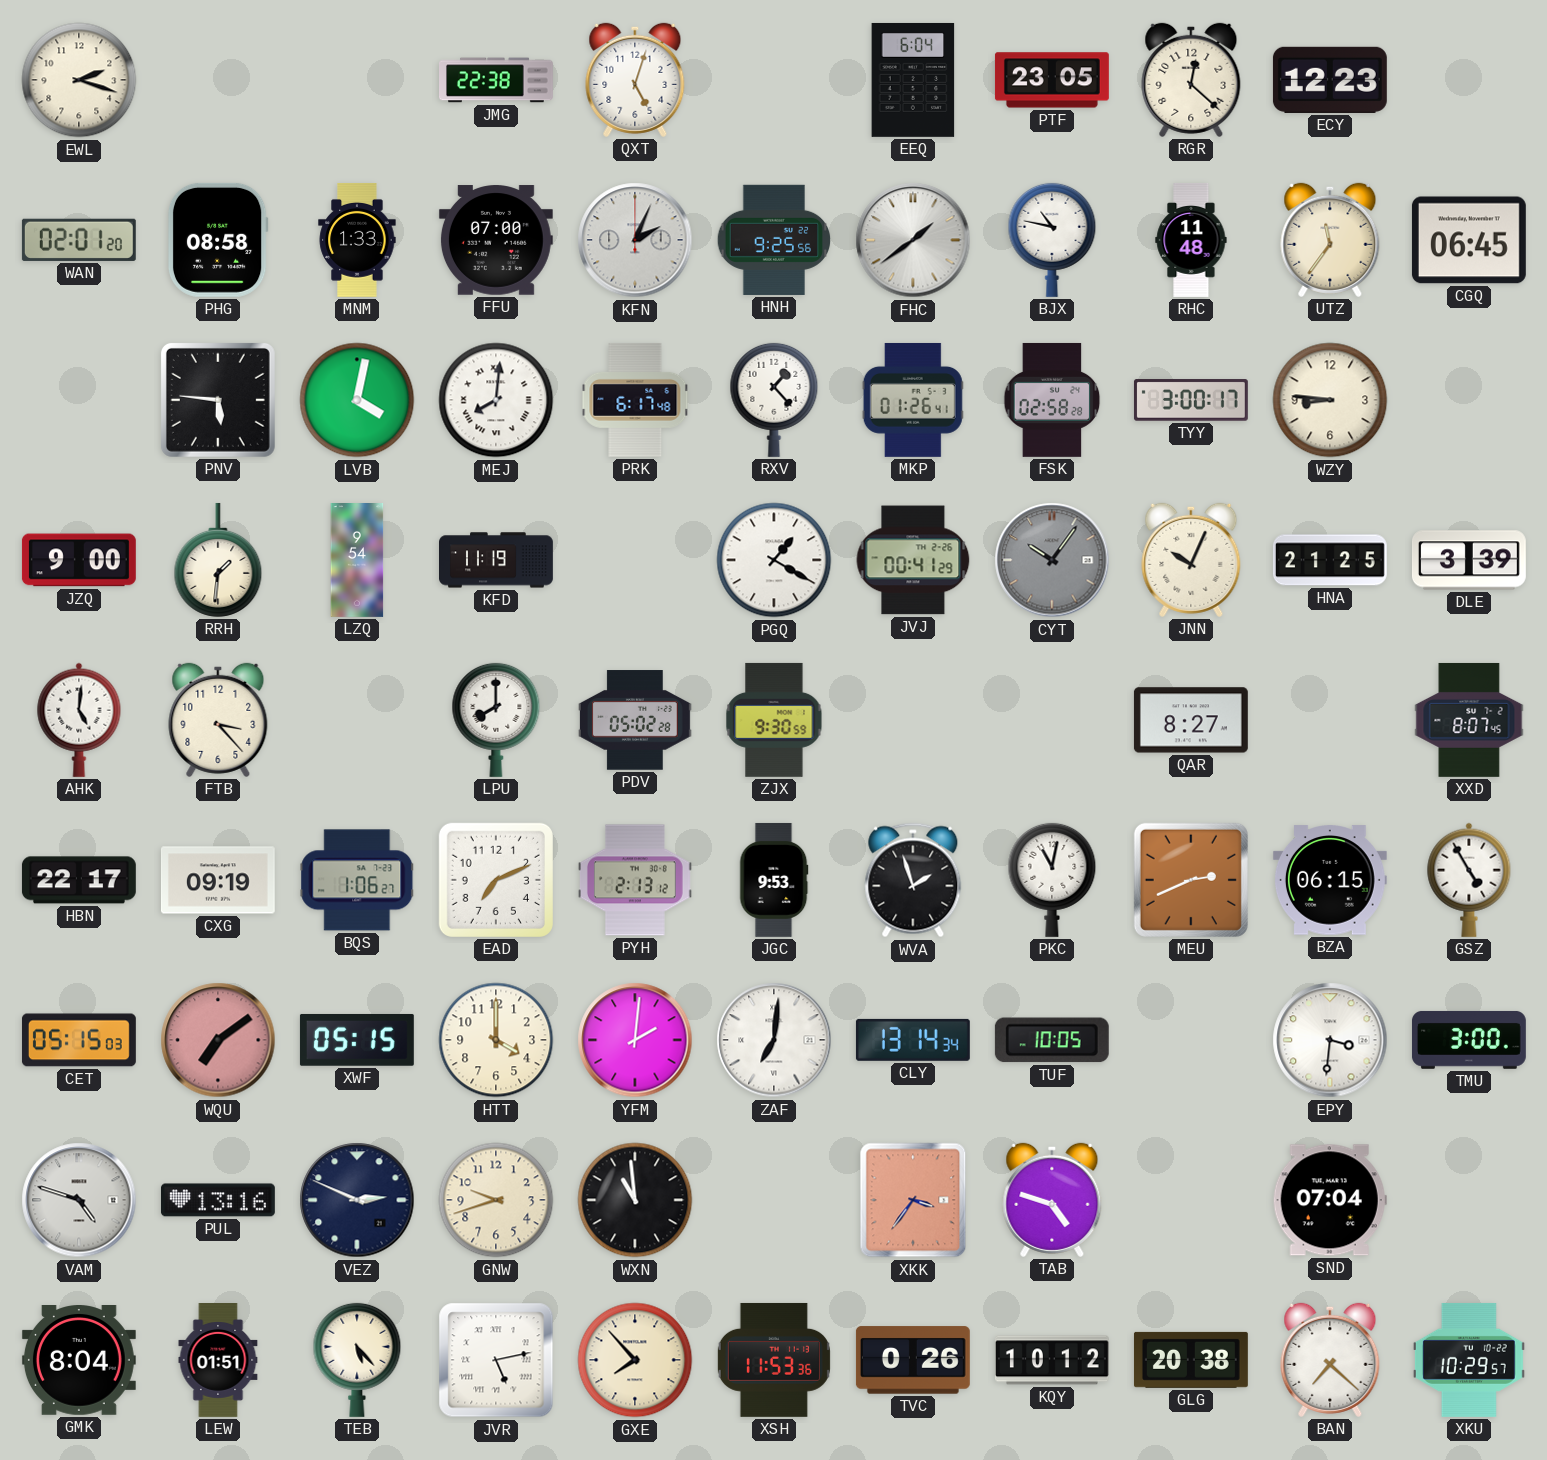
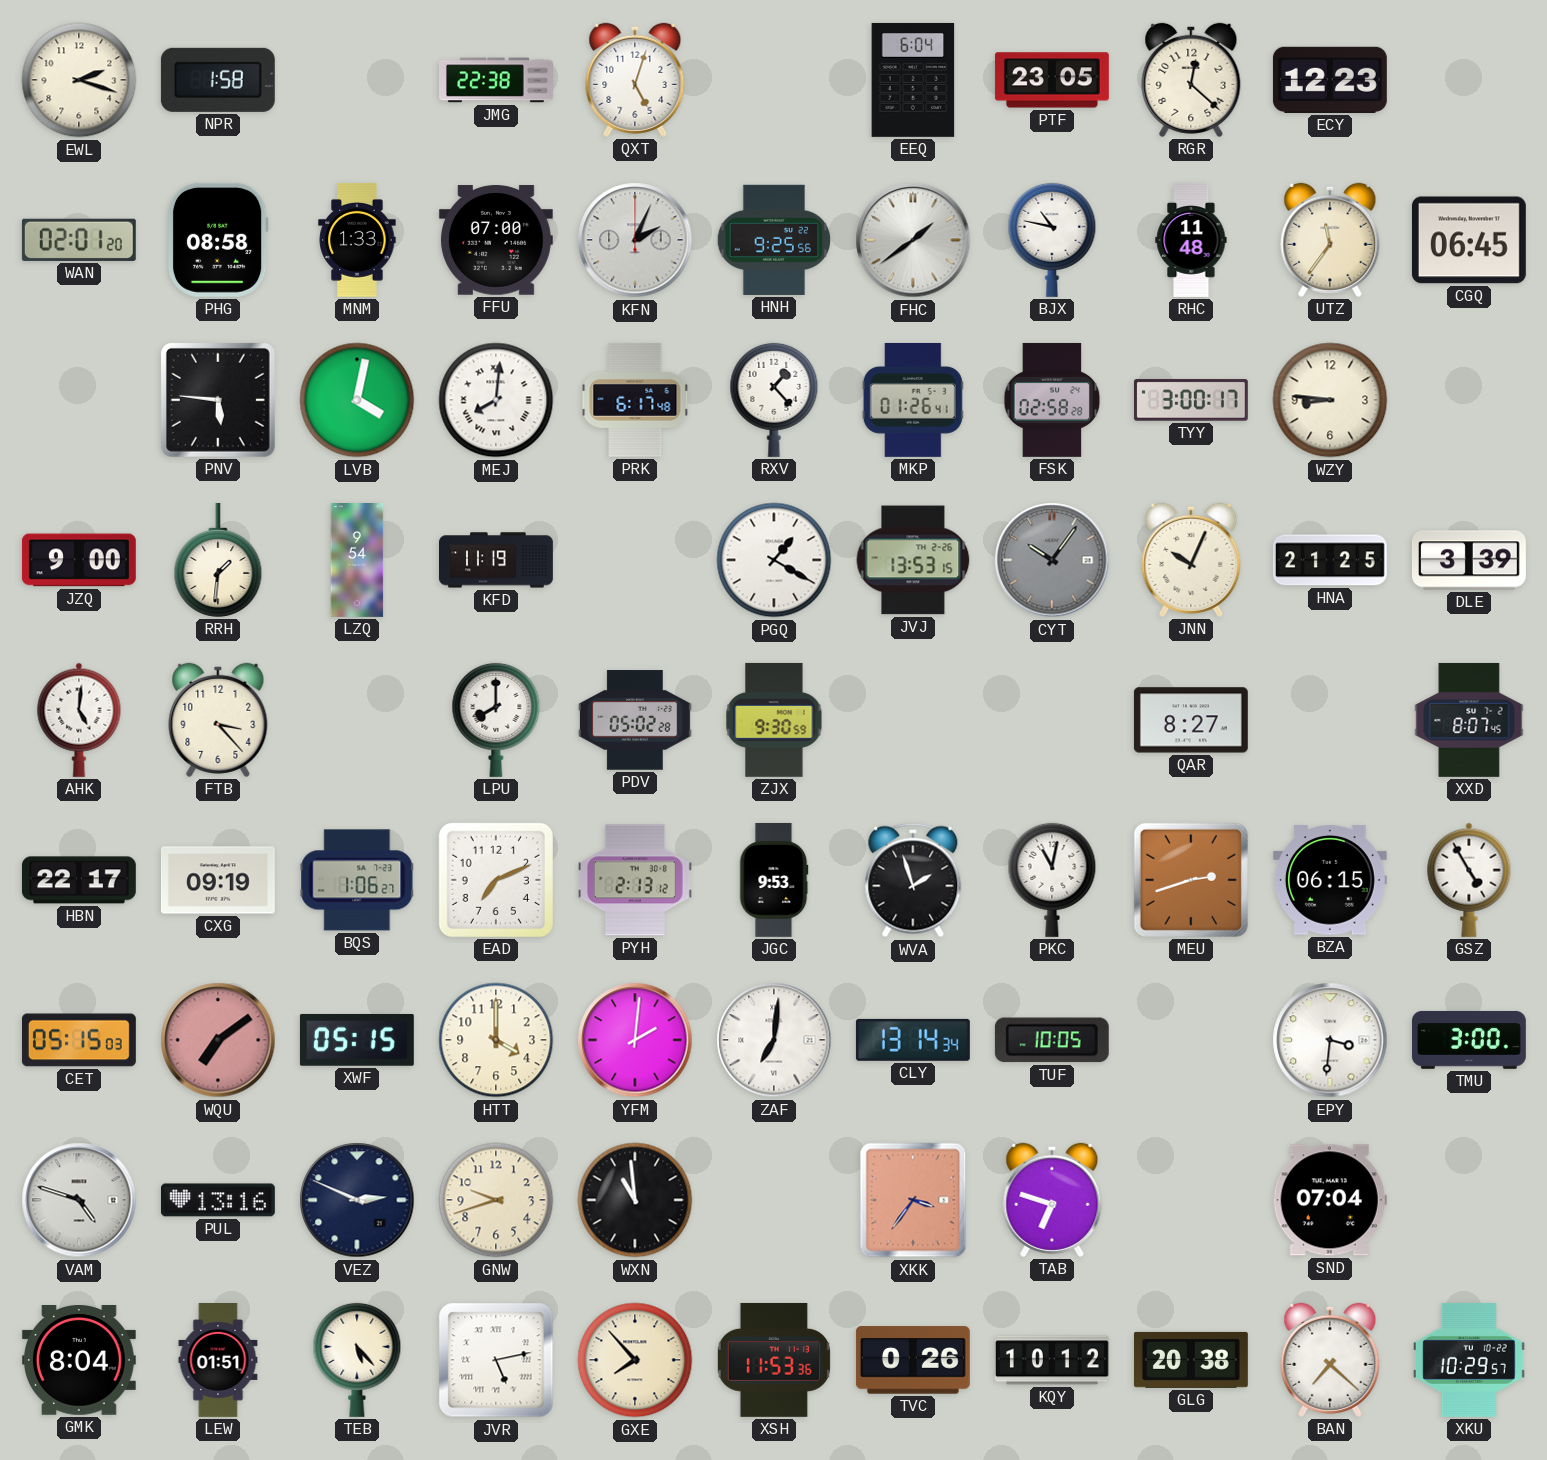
NPR: none -> 1:58
JVJ: 00:41 -> 13:53
MEU: 2:41 -> 2:42
TAB: 4:48 -> 6:48
